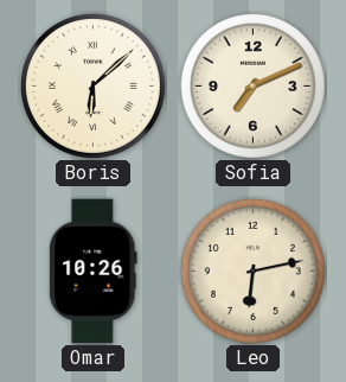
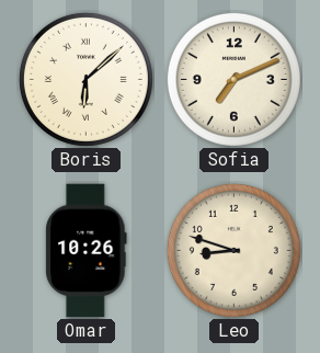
Leo: 6:13 -> 8:48
